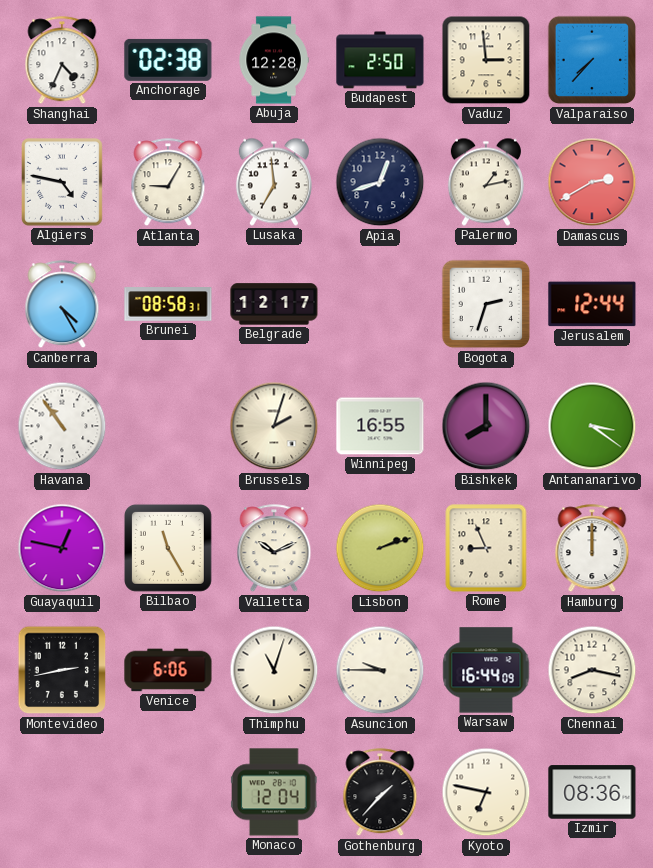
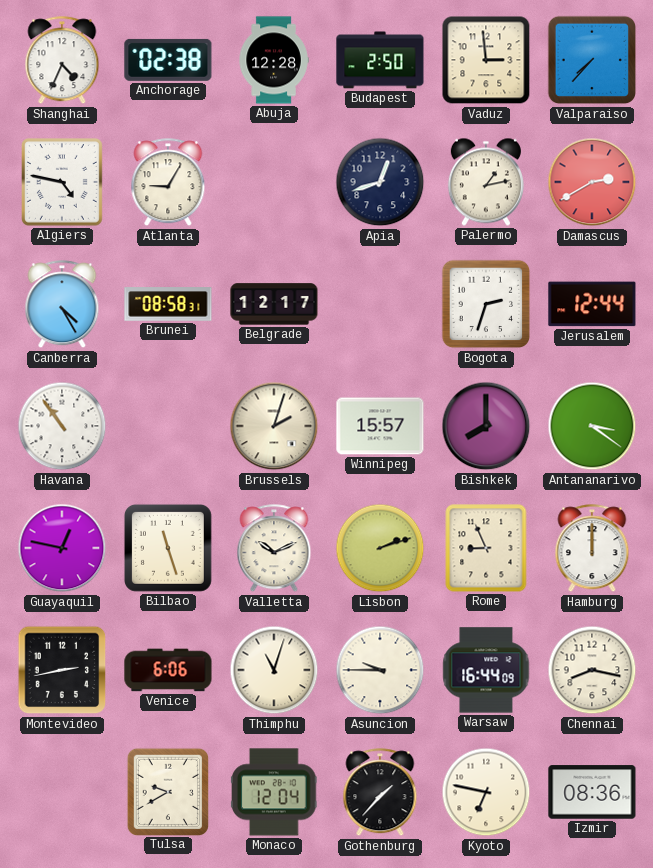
Lusaka: 6:59 -> none
Winnipeg: 16:55 -> 15:57
Bilbao: 11:25 -> 11:27
Tulsa: none -> 9:40
